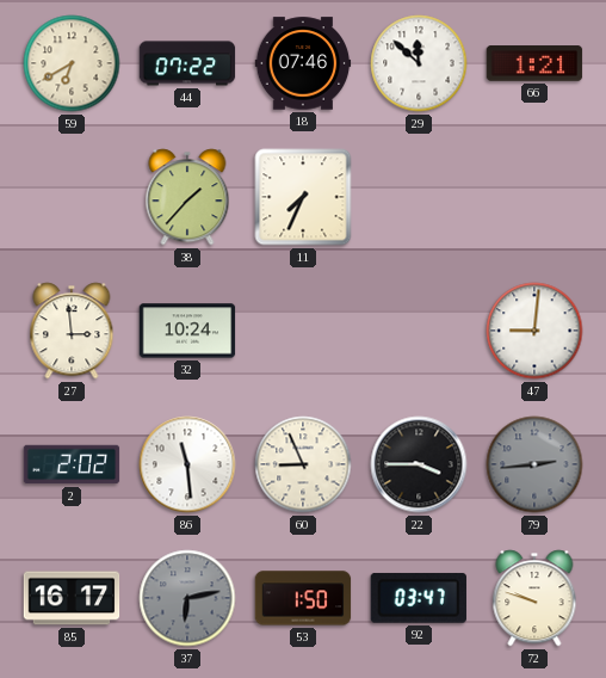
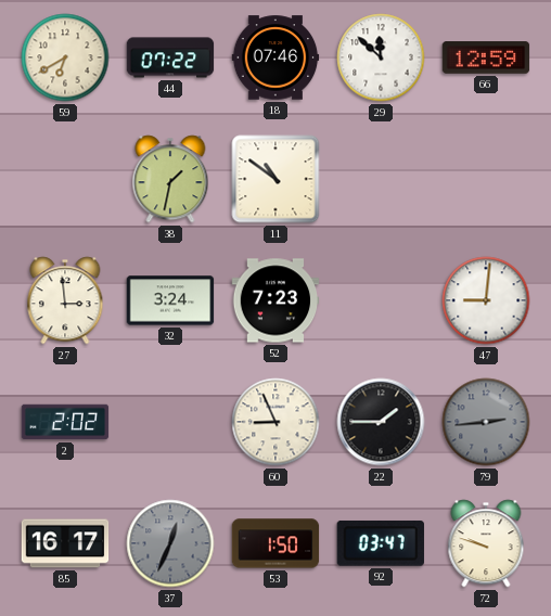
66: 1:21 -> 12:59
38: 1:37 -> 1:32
11: 7:34 -> 10:51
32: 10:24 -> 3:24
52: none -> 7:23
86: 11:29 -> none
22: 3:45 -> 1:45
37: 6:13 -> 12:34
